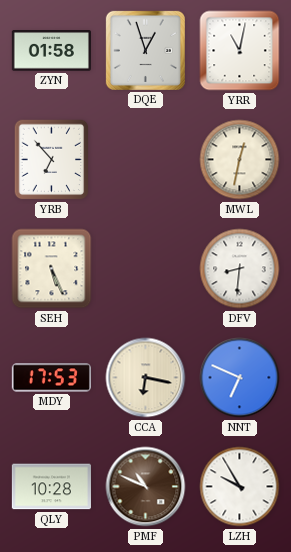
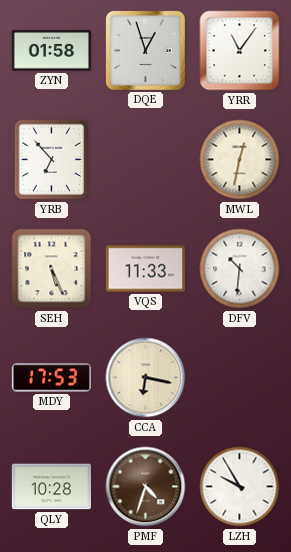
YRR: 11:02 -> 11:06
VQS: none -> 11:33
DFV: 8:31 -> 10:31
NNT: 6:49 -> none
PMF: 10:49 -> 4:33
